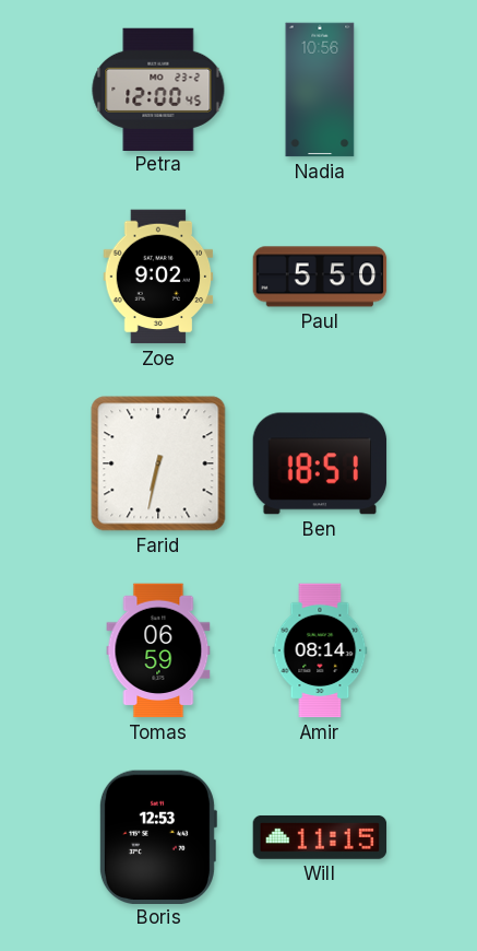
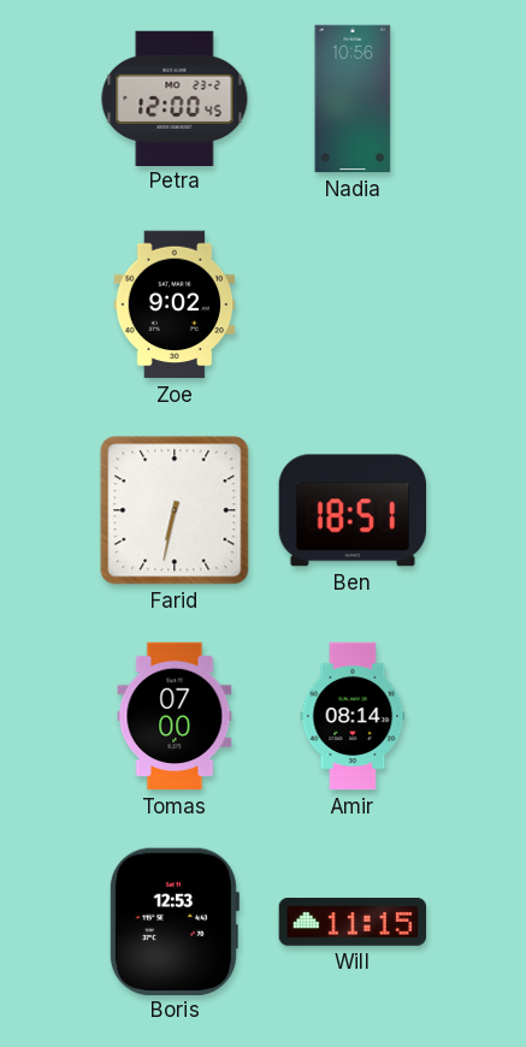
Paul: 5:50 -> none
Tomas: 06:59 -> 07:00
